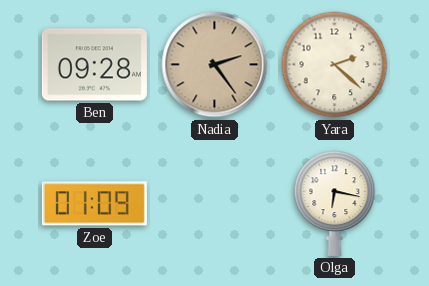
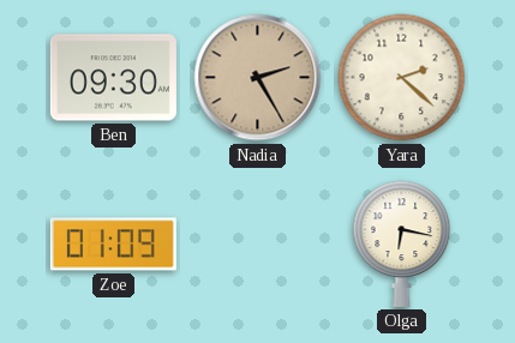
Ben: 09:28 -> 09:30
Nadia: 2:24 -> 2:25
